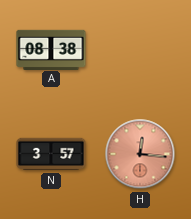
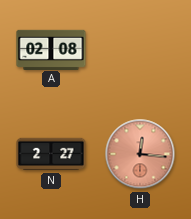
A: 08:38 -> 02:08
N: 3:57 -> 2:27
